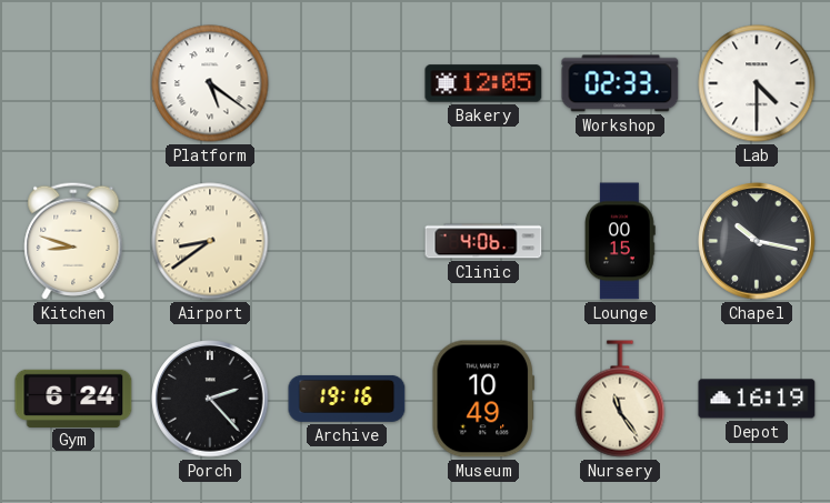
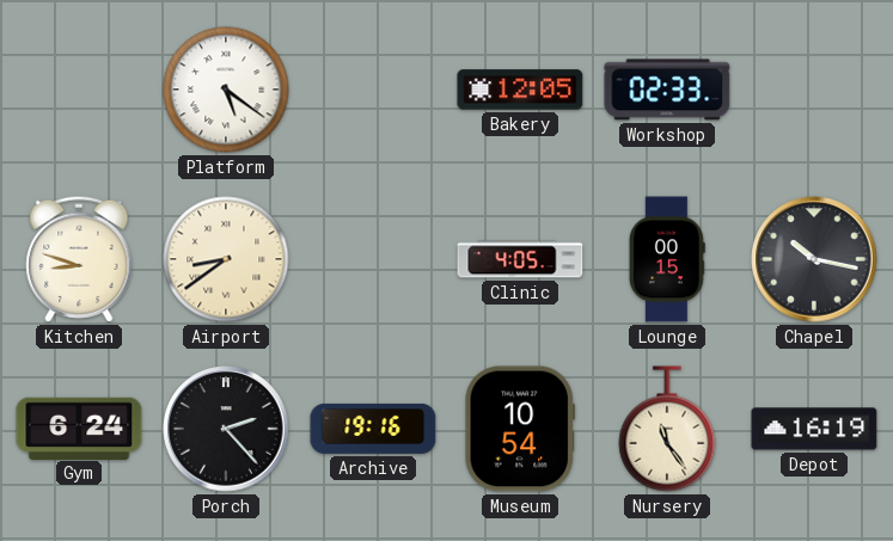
Lab: 4:30 -> none
Clinic: 4:06 -> 4:05
Museum: 10:49 -> 10:54
